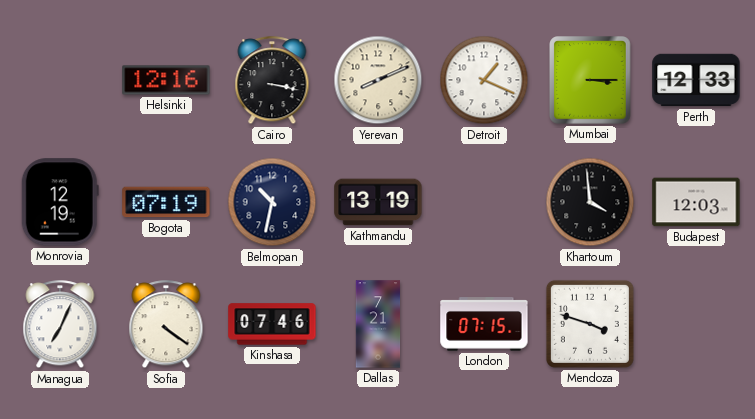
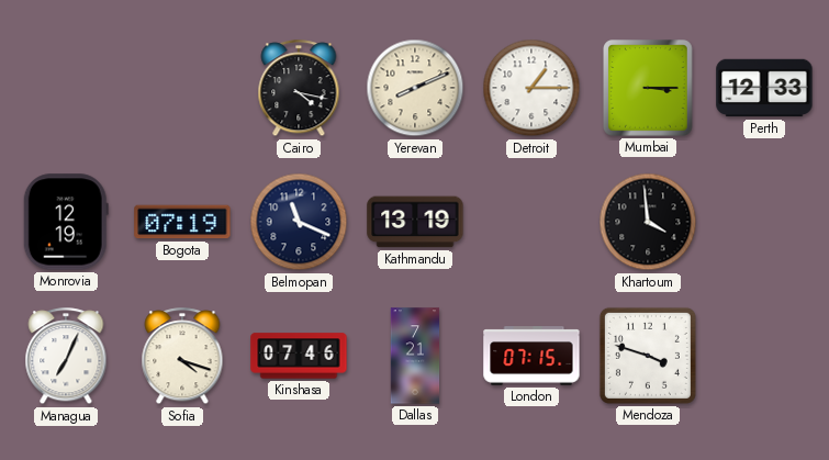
Helsinki: 12:16 -> none
Cairo: 3:17 -> 4:17
Detroit: 1:19 -> 1:15
Belmopan: 10:32 -> 11:19
Budapest: 12:03 -> none
Sofia: 4:21 -> 4:18
